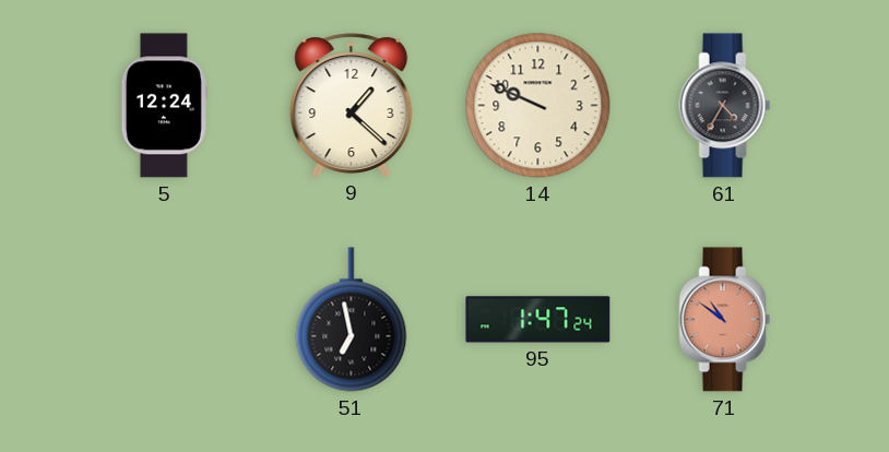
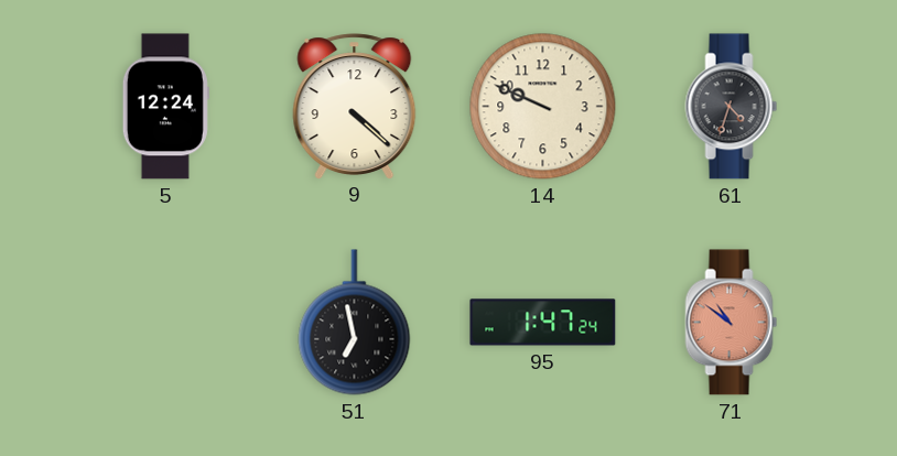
9: 1:22 -> 4:22
61: 4:35 -> 4:33
